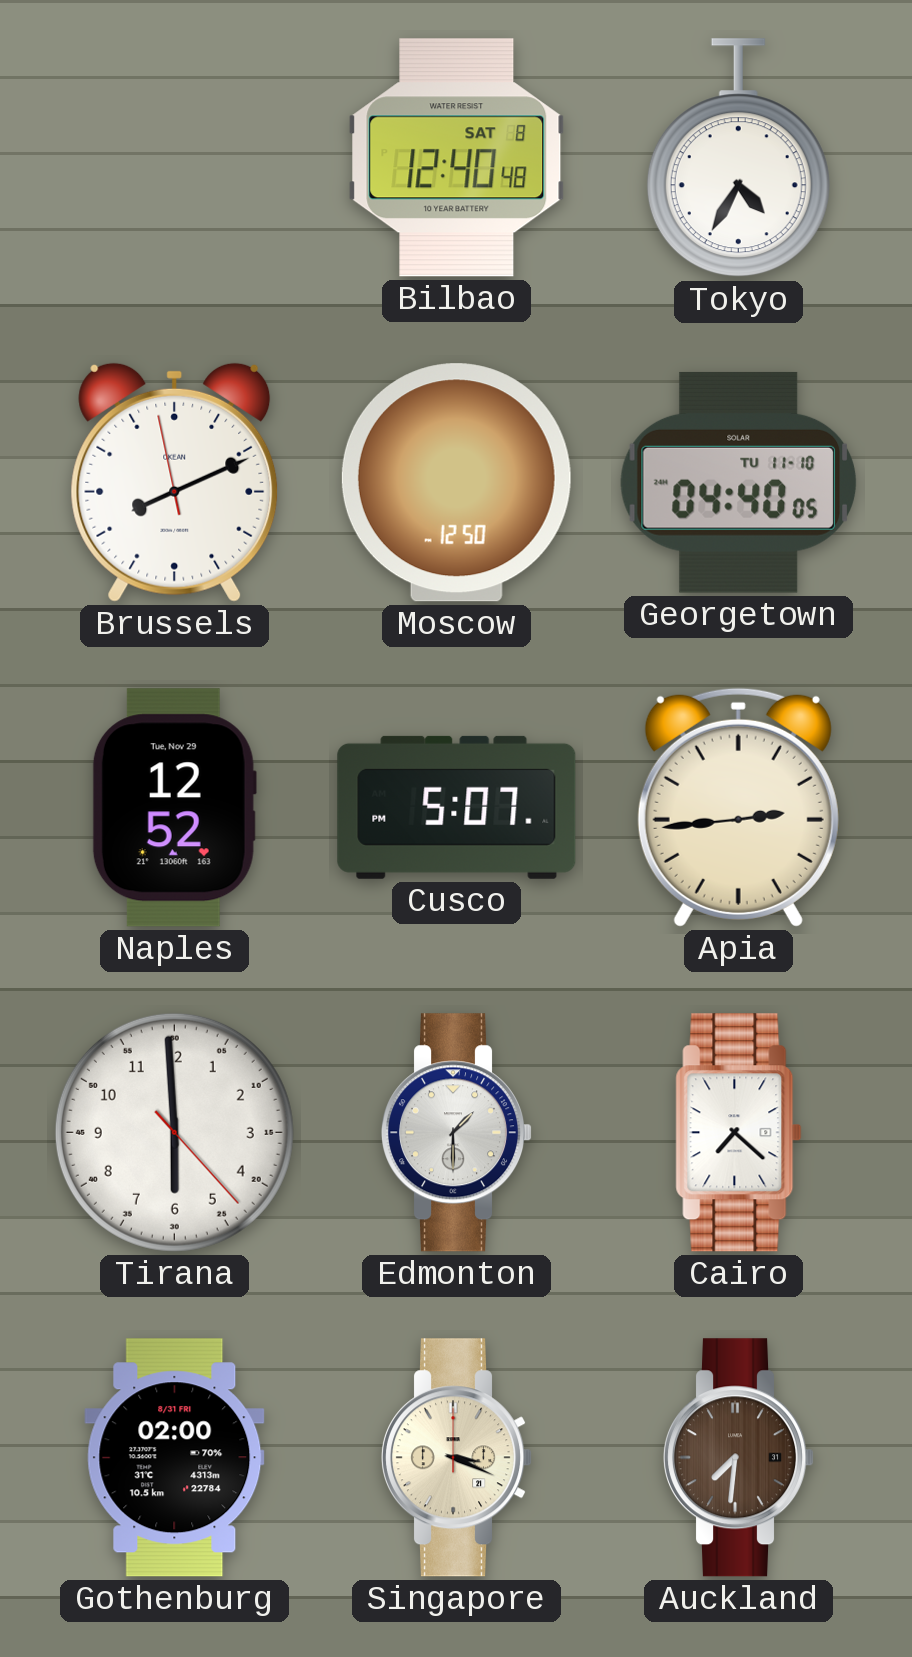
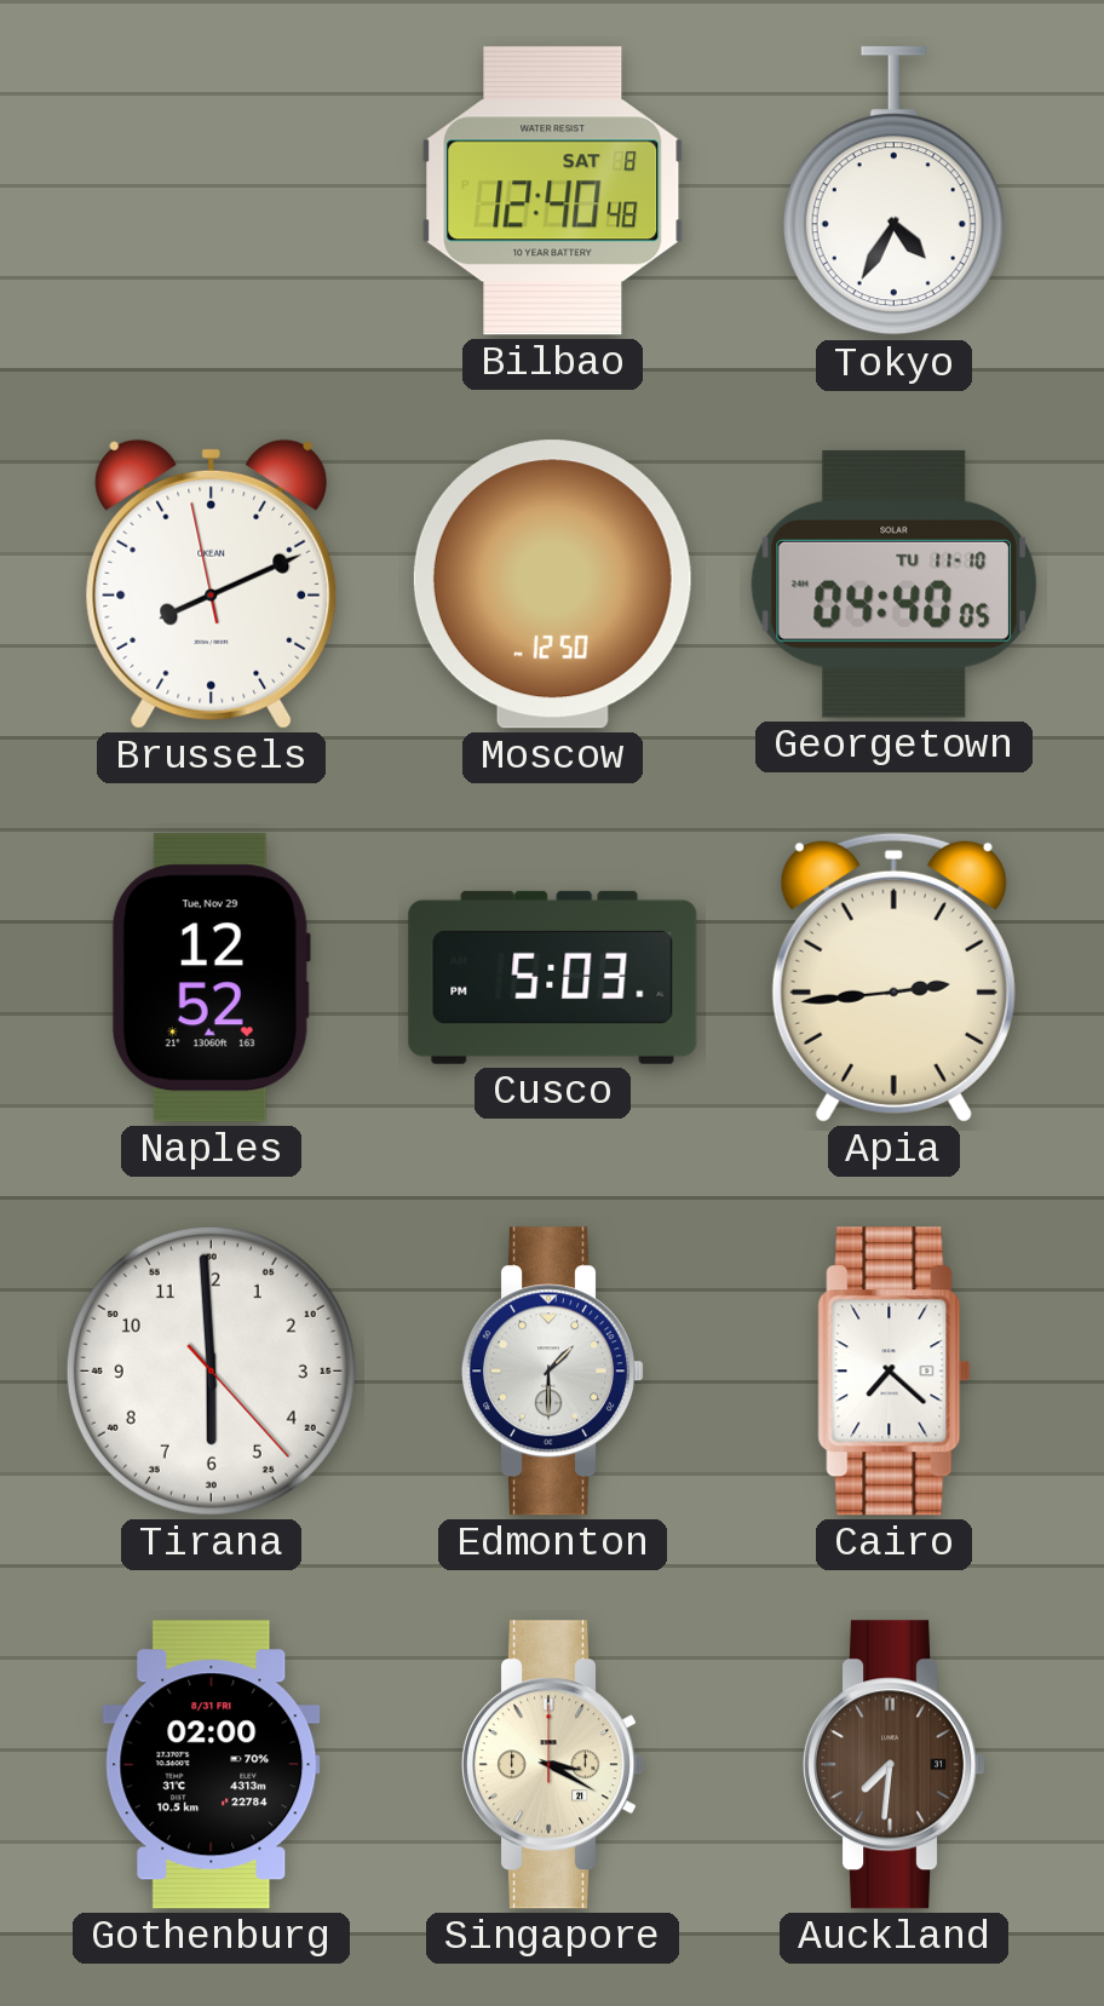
Cusco: 5:07 -> 5:03
Singapore: 3:19 -> 3:20
